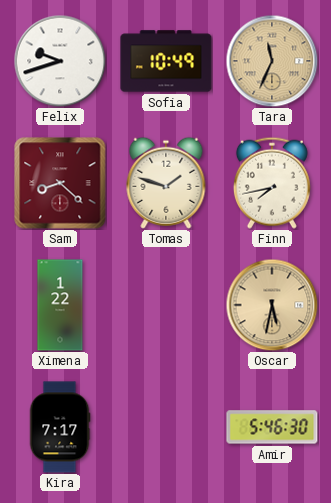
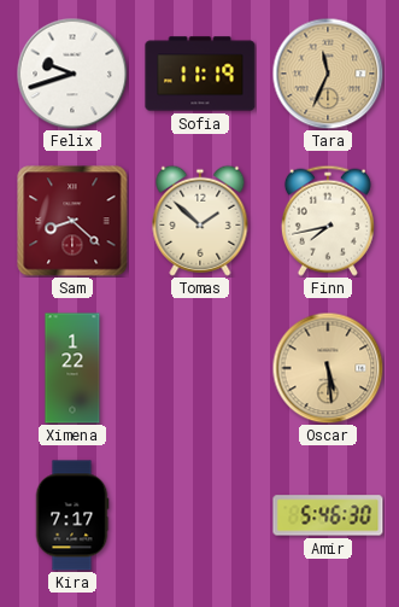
Sofia: 10:49 -> 11:19
Tomas: 1:48 -> 1:52
Oscar: 5:32 -> 5:29
